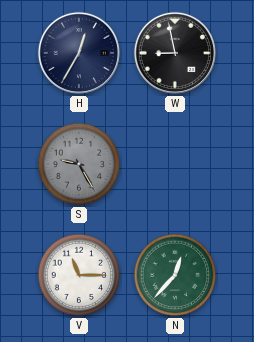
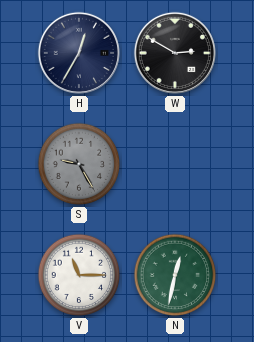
W: 8:58 -> 2:50
N: 12:37 -> 12:32
